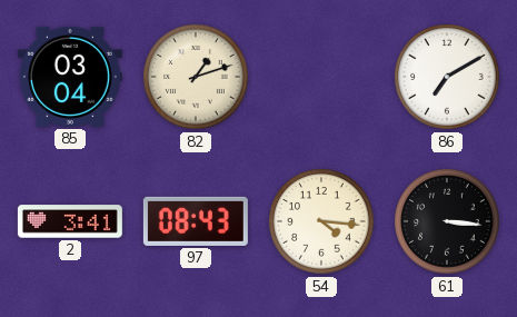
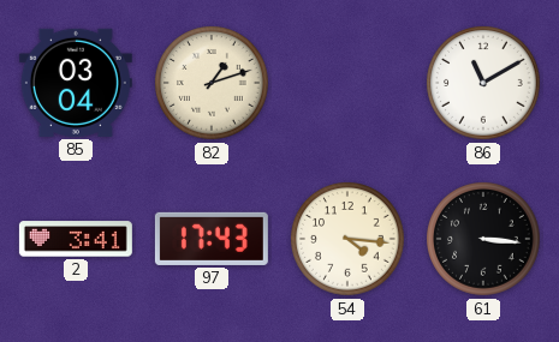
86: 7:10 -> 11:10
97: 08:43 -> 17:43
